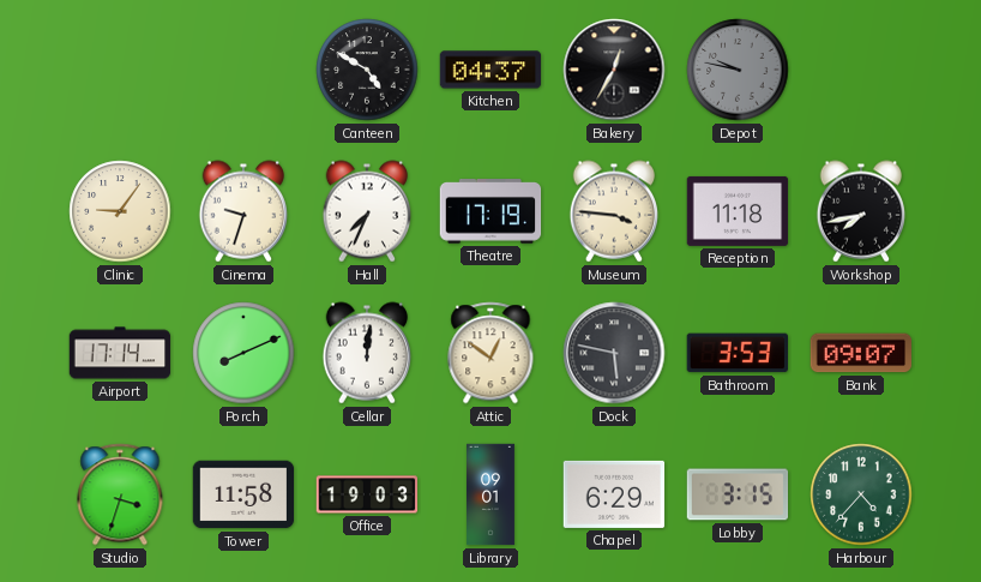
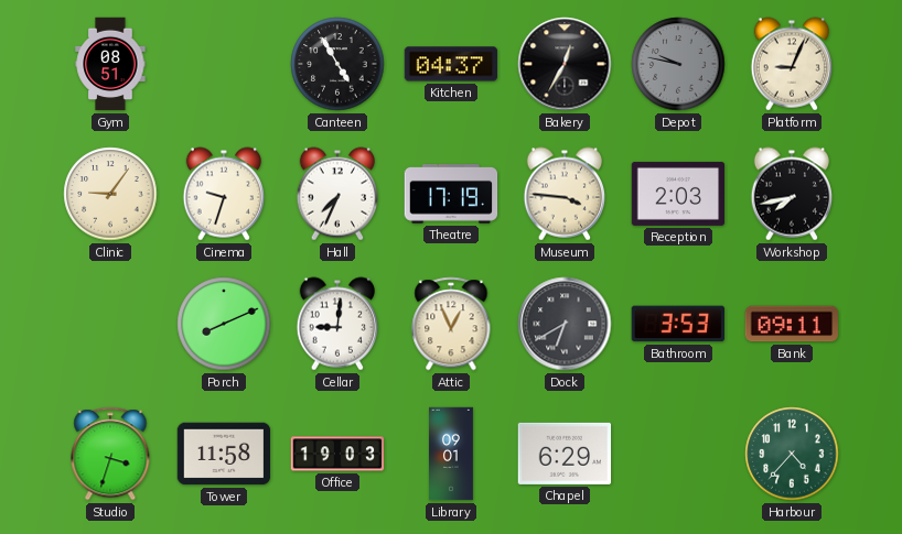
Gym: none -> 08:51
Canteen: 4:50 -> 4:55
Platform: none -> 9:04
Reception: 11:18 -> 2:03
Airport: 17:14 -> none
Cellar: 12:01 -> 9:01
Attic: 12:51 -> 12:56
Dock: 5:47 -> 6:40
Bank: 09:07 -> 09:11
Lobby: 3:15 -> none
